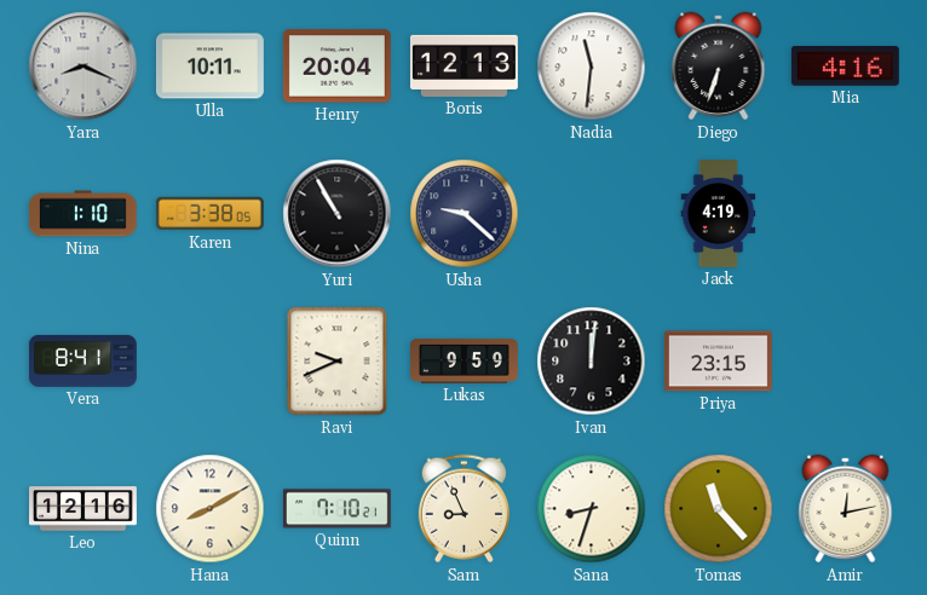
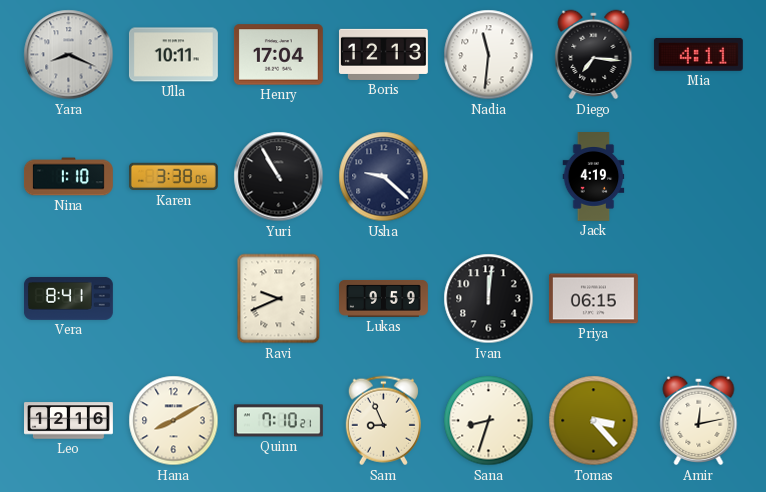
Henry: 20:04 -> 17:04
Diego: 6:33 -> 7:16
Mia: 4:16 -> 4:11
Priya: 23:15 -> 06:15
Tomas: 11:23 -> 3:23
